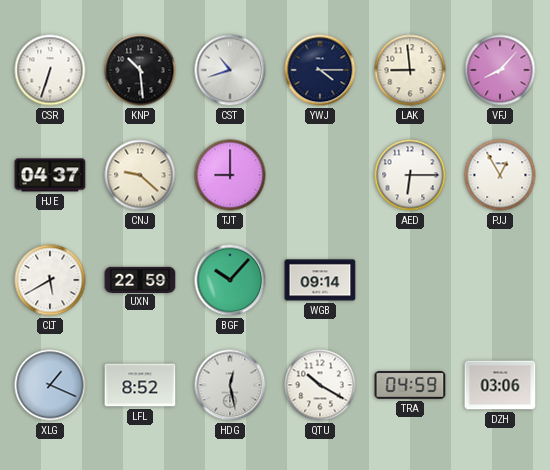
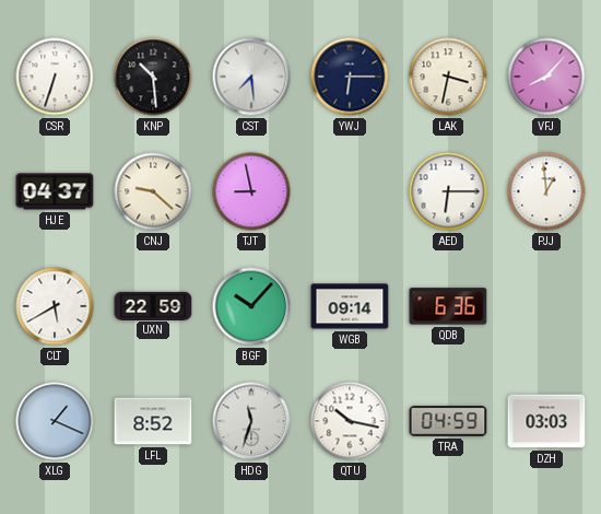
CST: 10:42 -> 7:29
YWJ: 4:15 -> 6:15
LAK: 8:59 -> 3:32
TJT: 9:00 -> 8:58
PJJ: 12:55 -> 12:59
QDB: none -> 6:36
HDG: 12:28 -> 11:33
QTU: 10:20 -> 10:17
DZH: 03:06 -> 03:03
